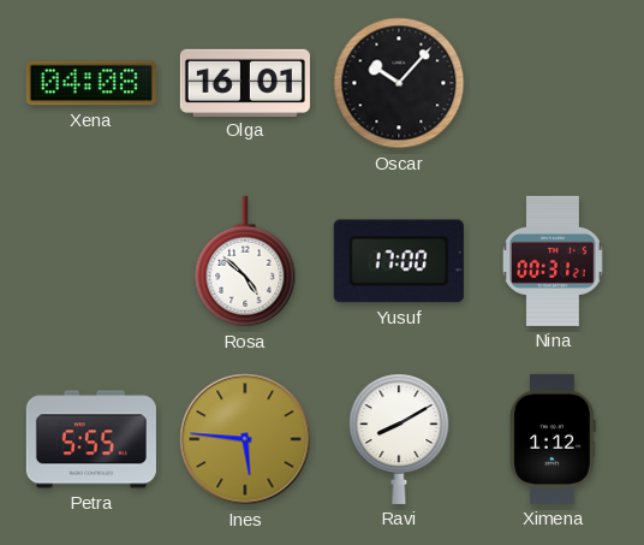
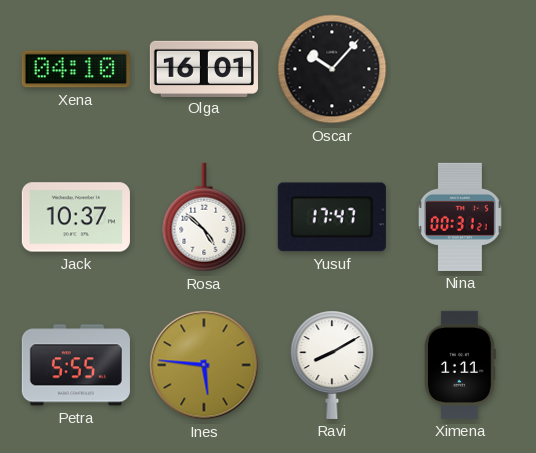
Xena: 04:08 -> 04:10
Jack: none -> 10:37
Yusuf: 17:00 -> 17:47
Ximena: 1:12 -> 1:11
